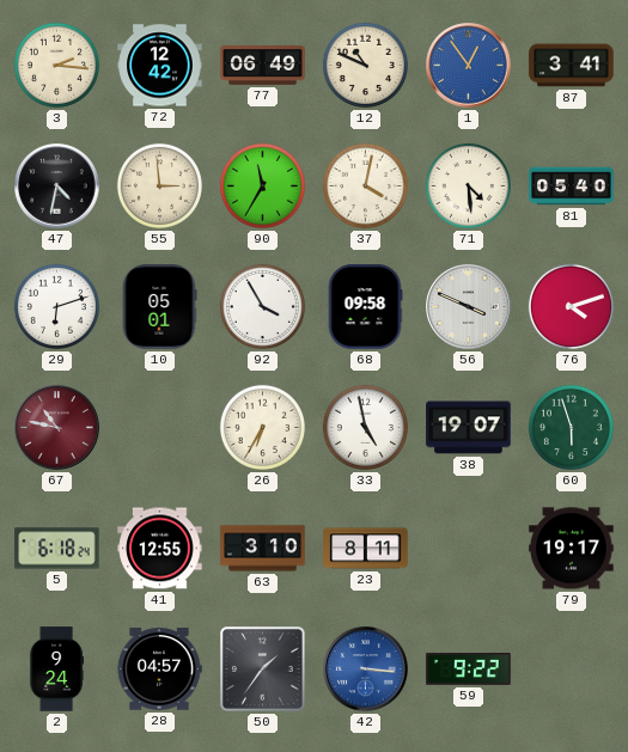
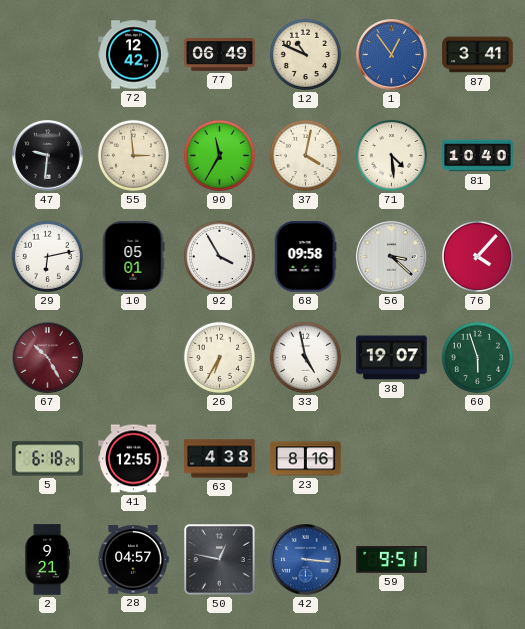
3: 2:16 -> none
47: 4:32 -> 9:31
81: 05:40 -> 10:40
29: 6:12 -> 6:13
56: 3:49 -> 3:22
76: 4:12 -> 4:07
67: 10:47 -> 10:25
63: 3:10 -> 4:38
23: 8:11 -> 8:16
79: 19:17 -> none
2: 9:24 -> 9:21
50: 1:36 -> 12:47
59: 9:22 -> 9:51
